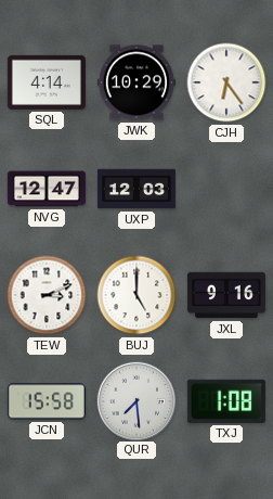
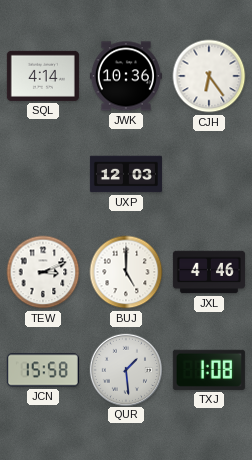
JWK: 10:29 -> 10:36
NVG: 12:47 -> none
JXL: 9:16 -> 4:46
QUR: 7:29 -> 1:29
